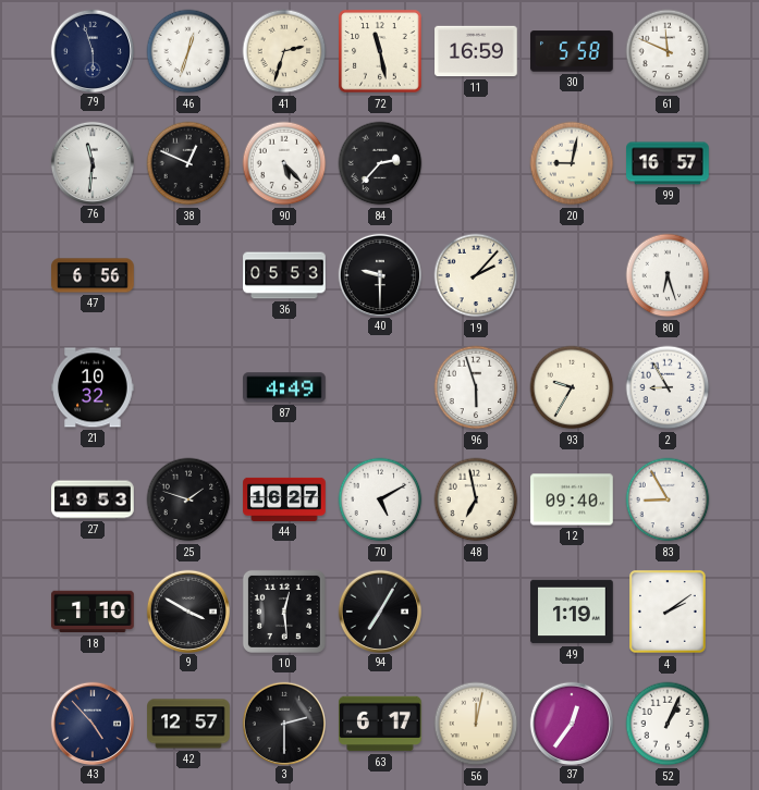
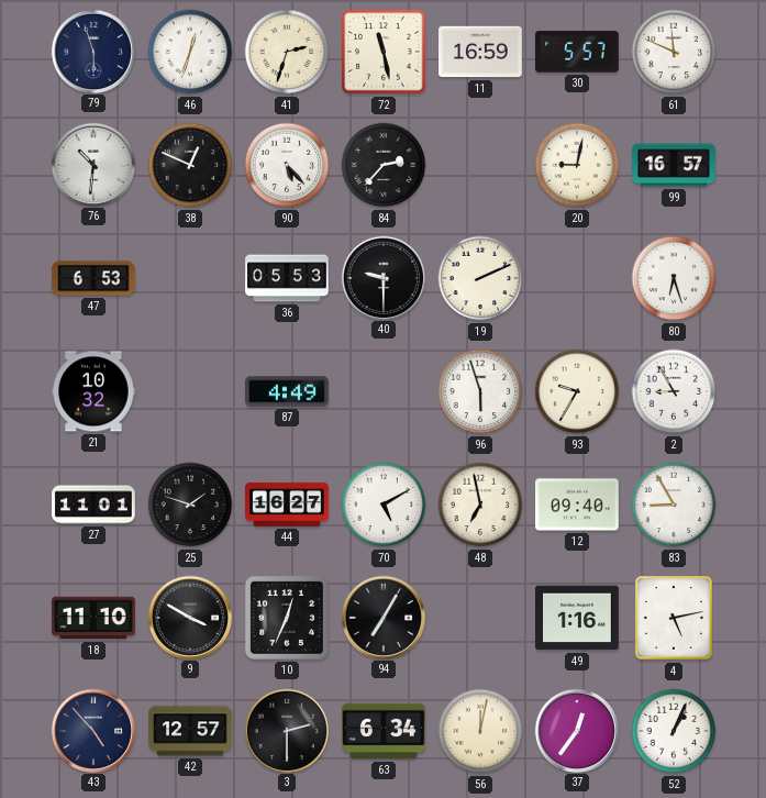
30: 5:58 -> 5:57
76: 11:31 -> 10:31
47: 6:56 -> 6:53
19: 2:07 -> 2:11
27: 19:53 -> 11:01
18: 1:10 -> 11:10
10: 12:29 -> 12:34
49: 1:19 -> 1:16
4: 2:09 -> 5:13
63: 6:17 -> 6:34
